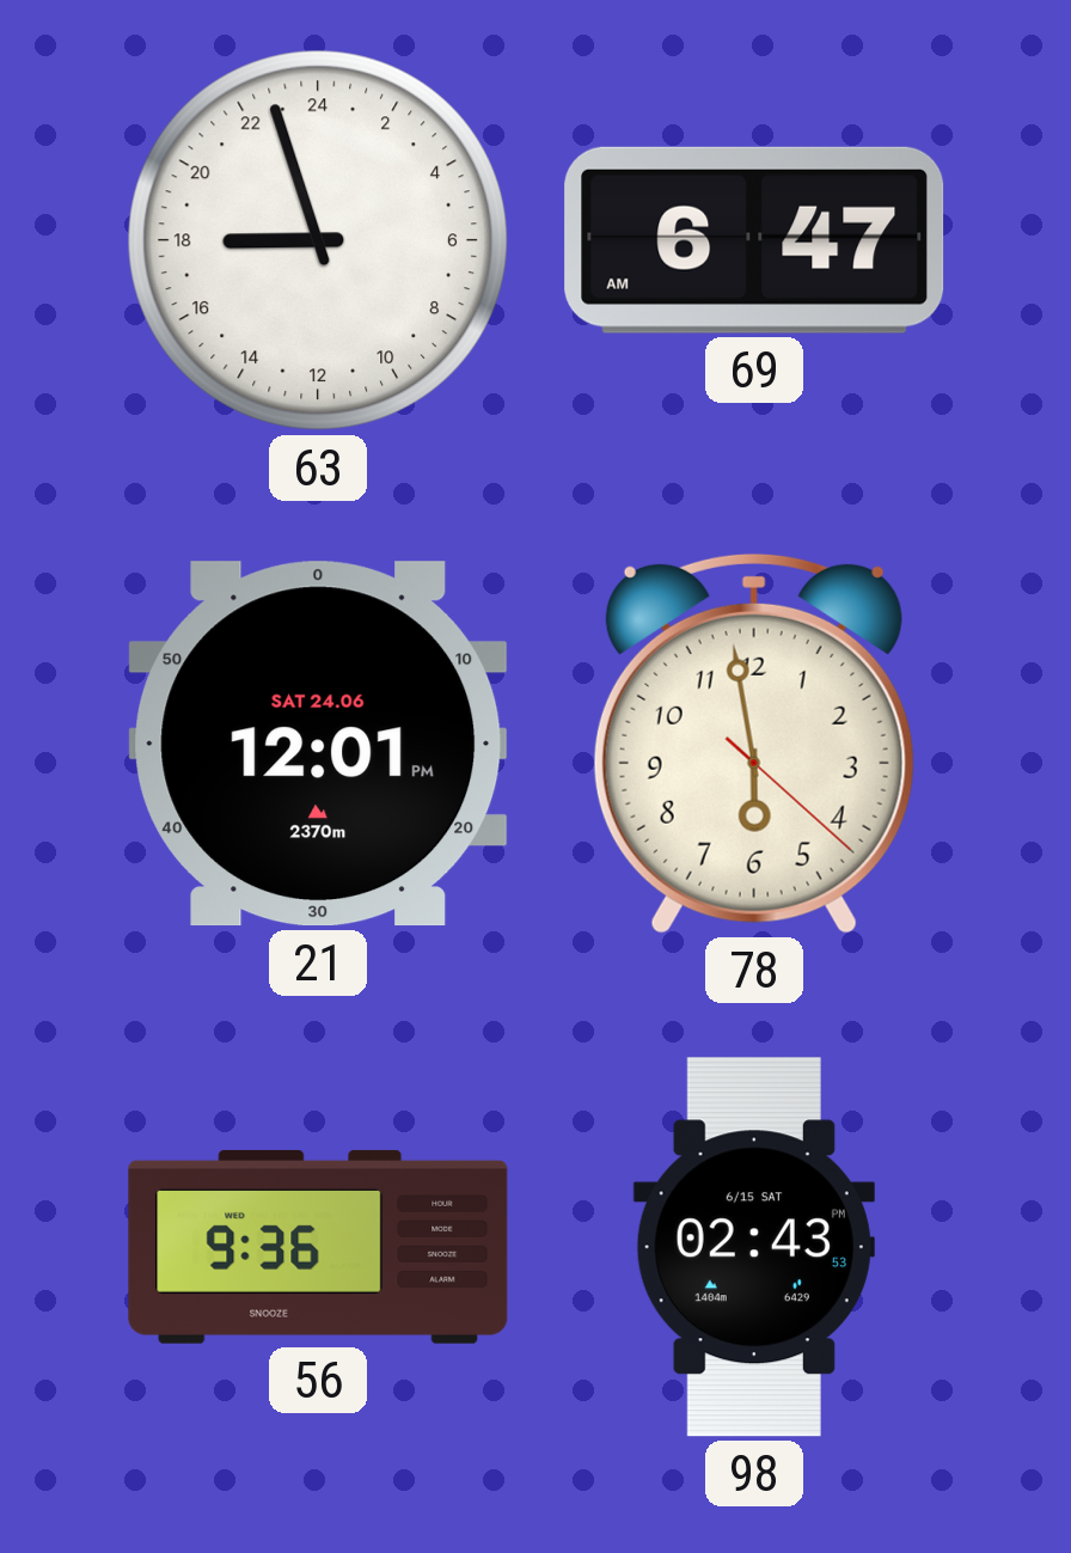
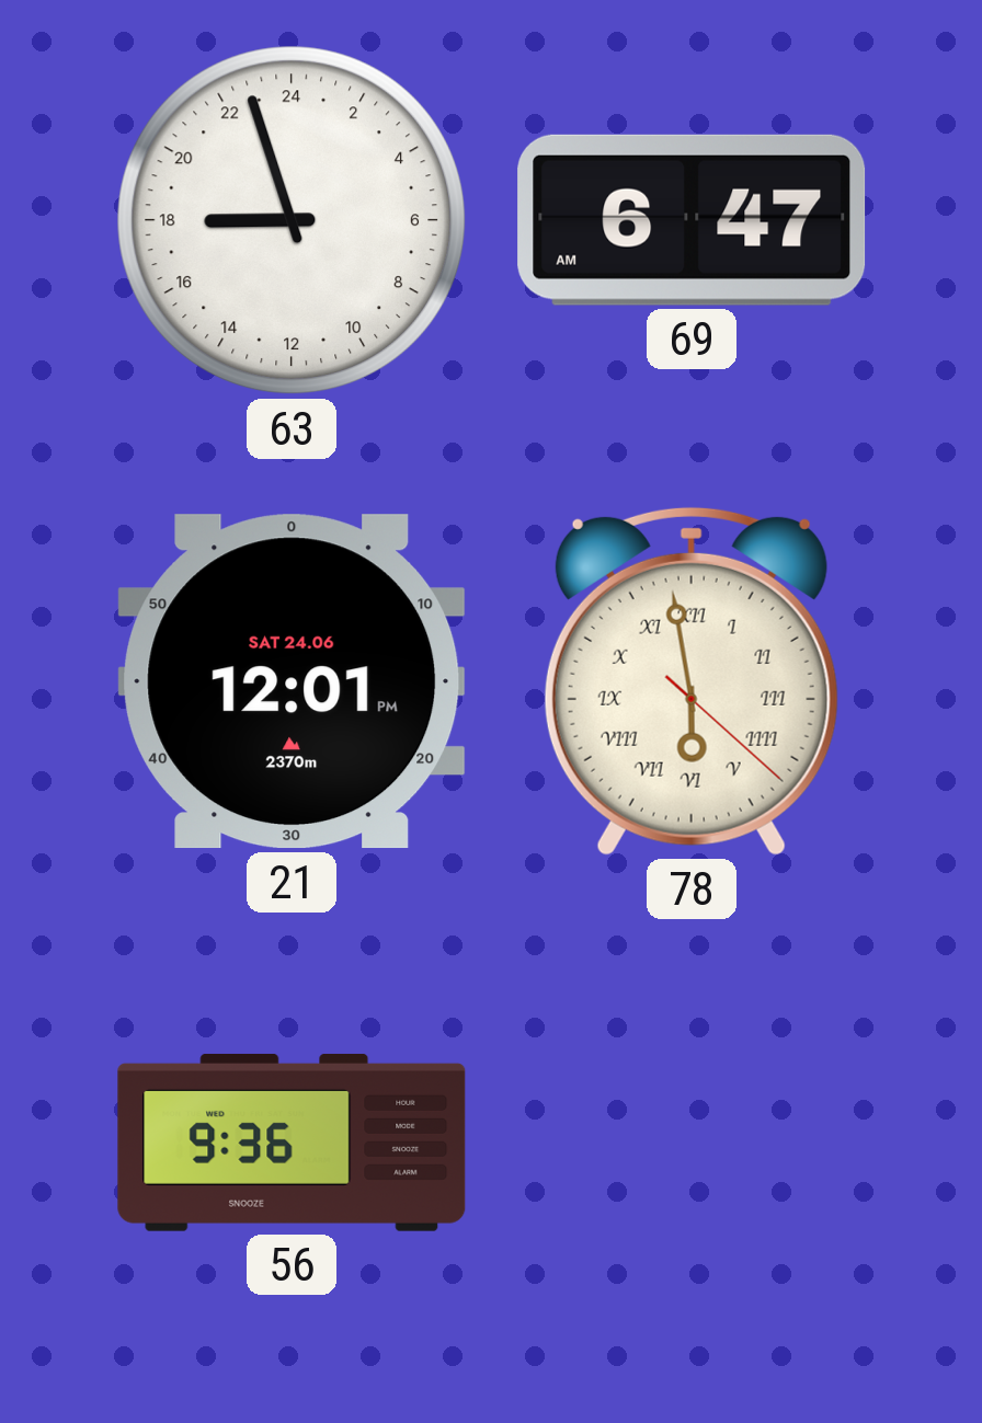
78 numerals: Arabic -> Roman
98: 02:43 -> none
